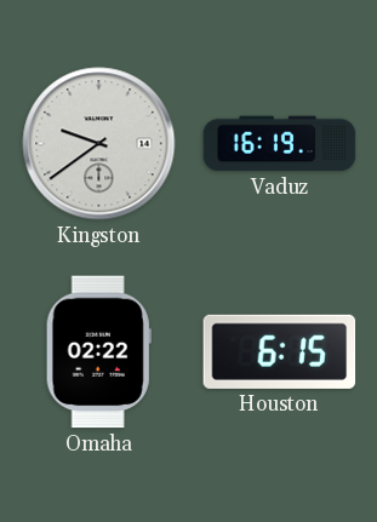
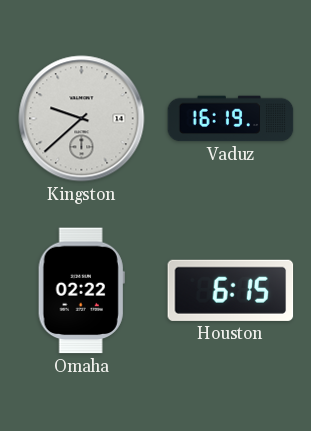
Kingston: 9:39 -> 9:38
